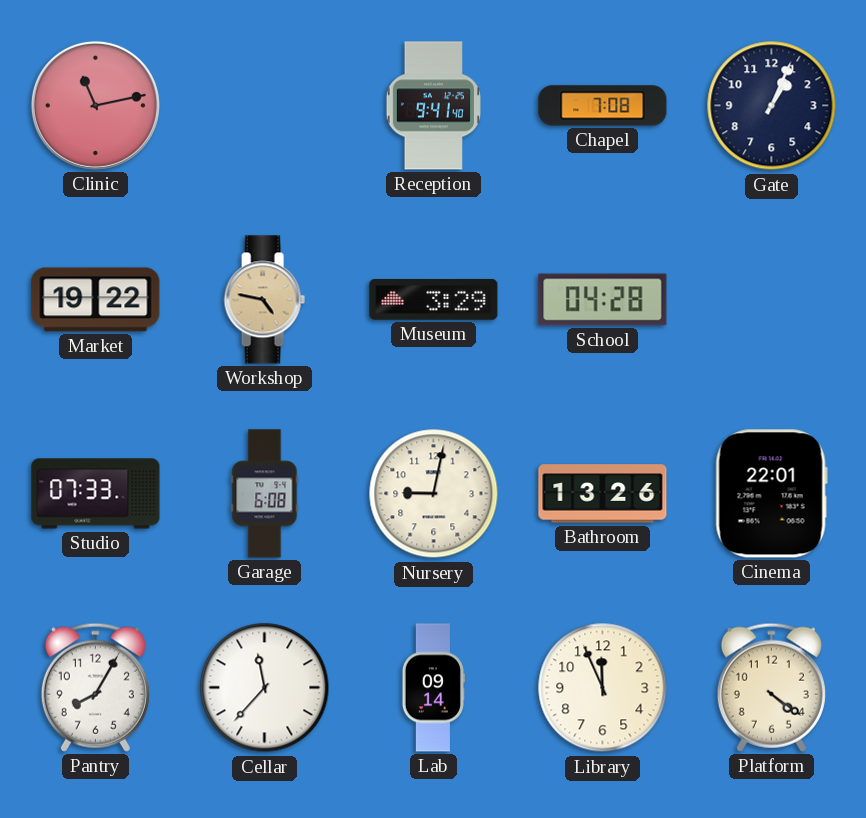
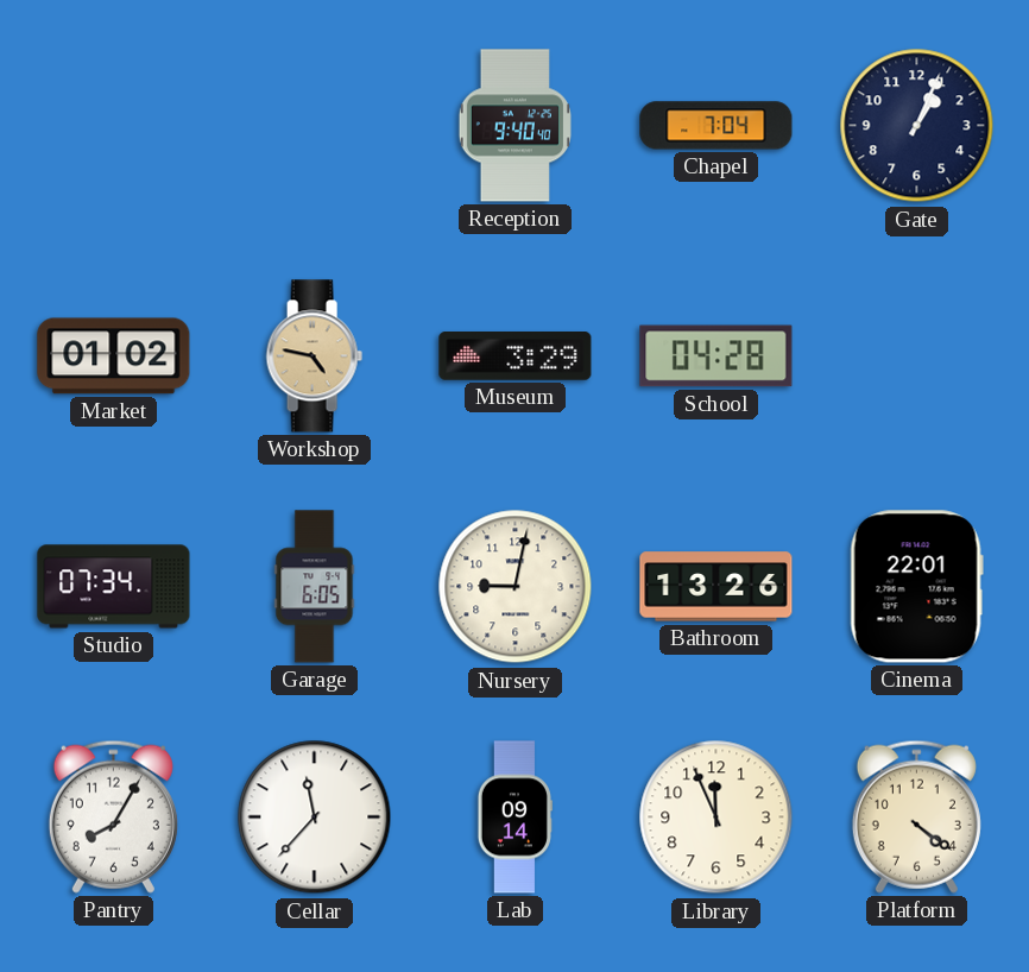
Clinic: 11:13 -> none
Reception: 9:41 -> 9:40
Chapel: 7:08 -> 7:04
Market: 19:22 -> 01:02
Studio: 07:33 -> 07:34
Garage: 6:08 -> 6:05
